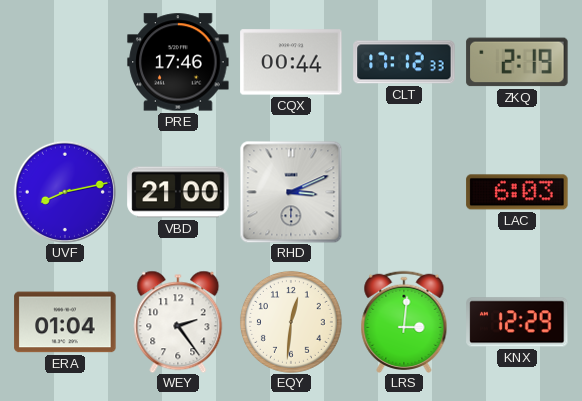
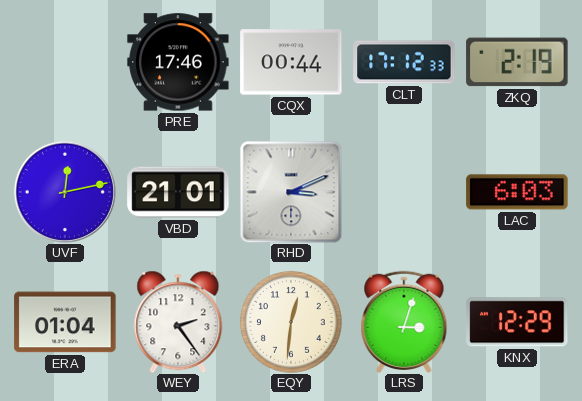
UVF: 8:13 -> 12:13
VBD: 21:00 -> 21:01
LRS: 3:01 -> 3:03
